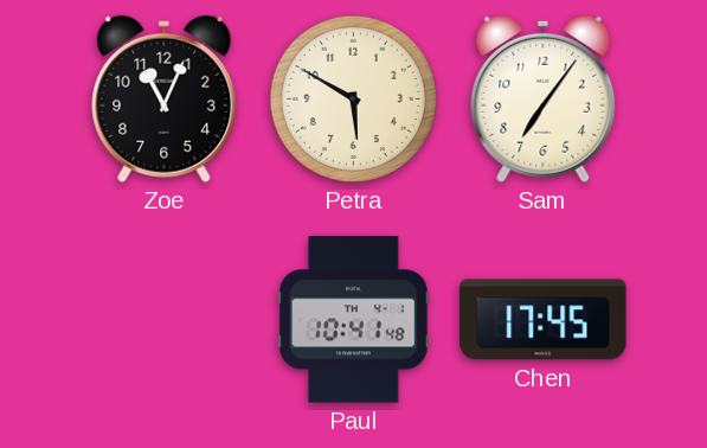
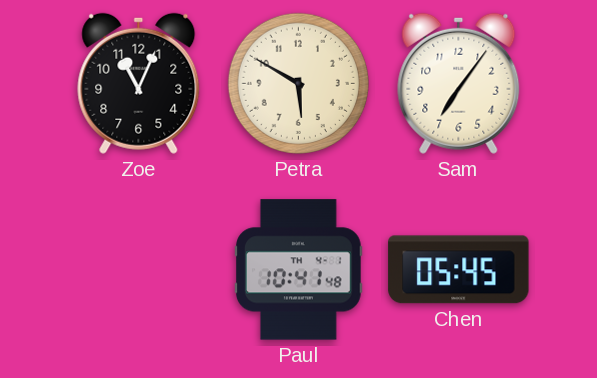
Chen: 17:45 -> 05:45
